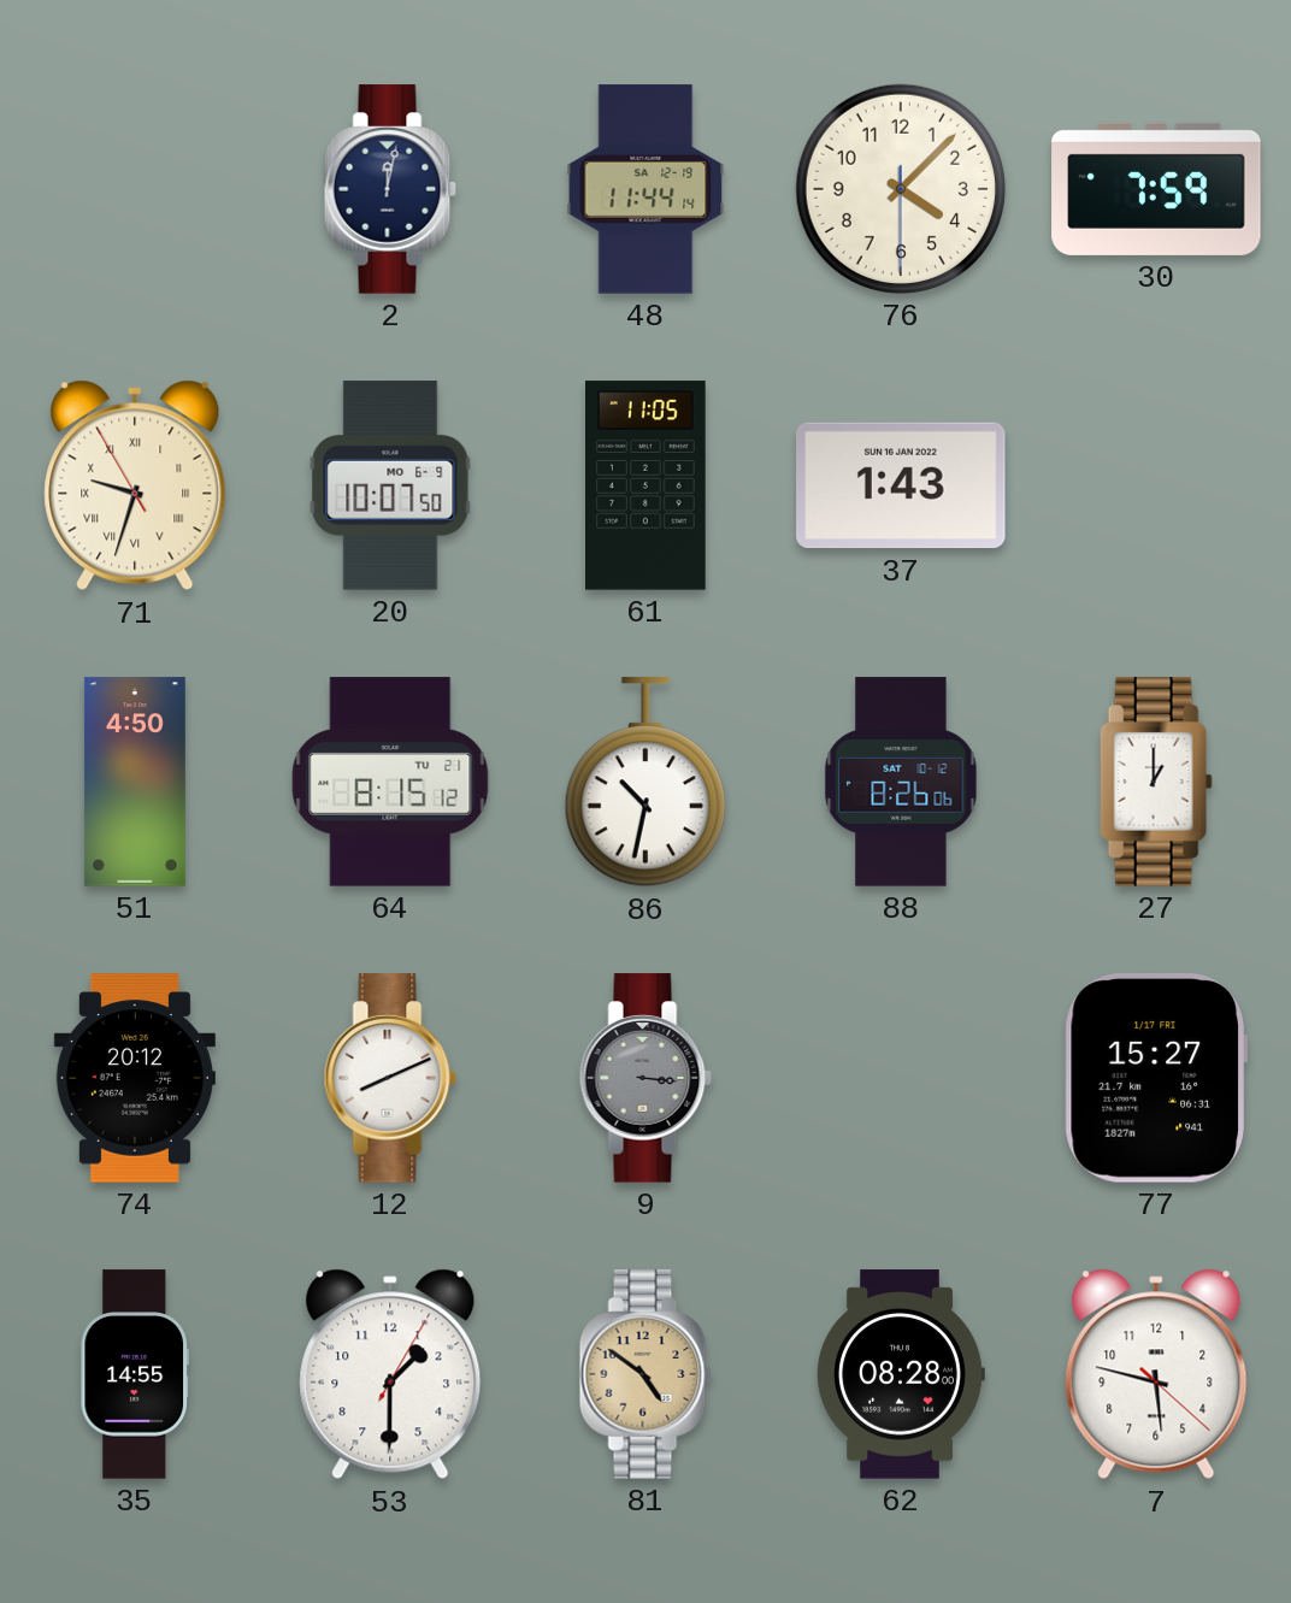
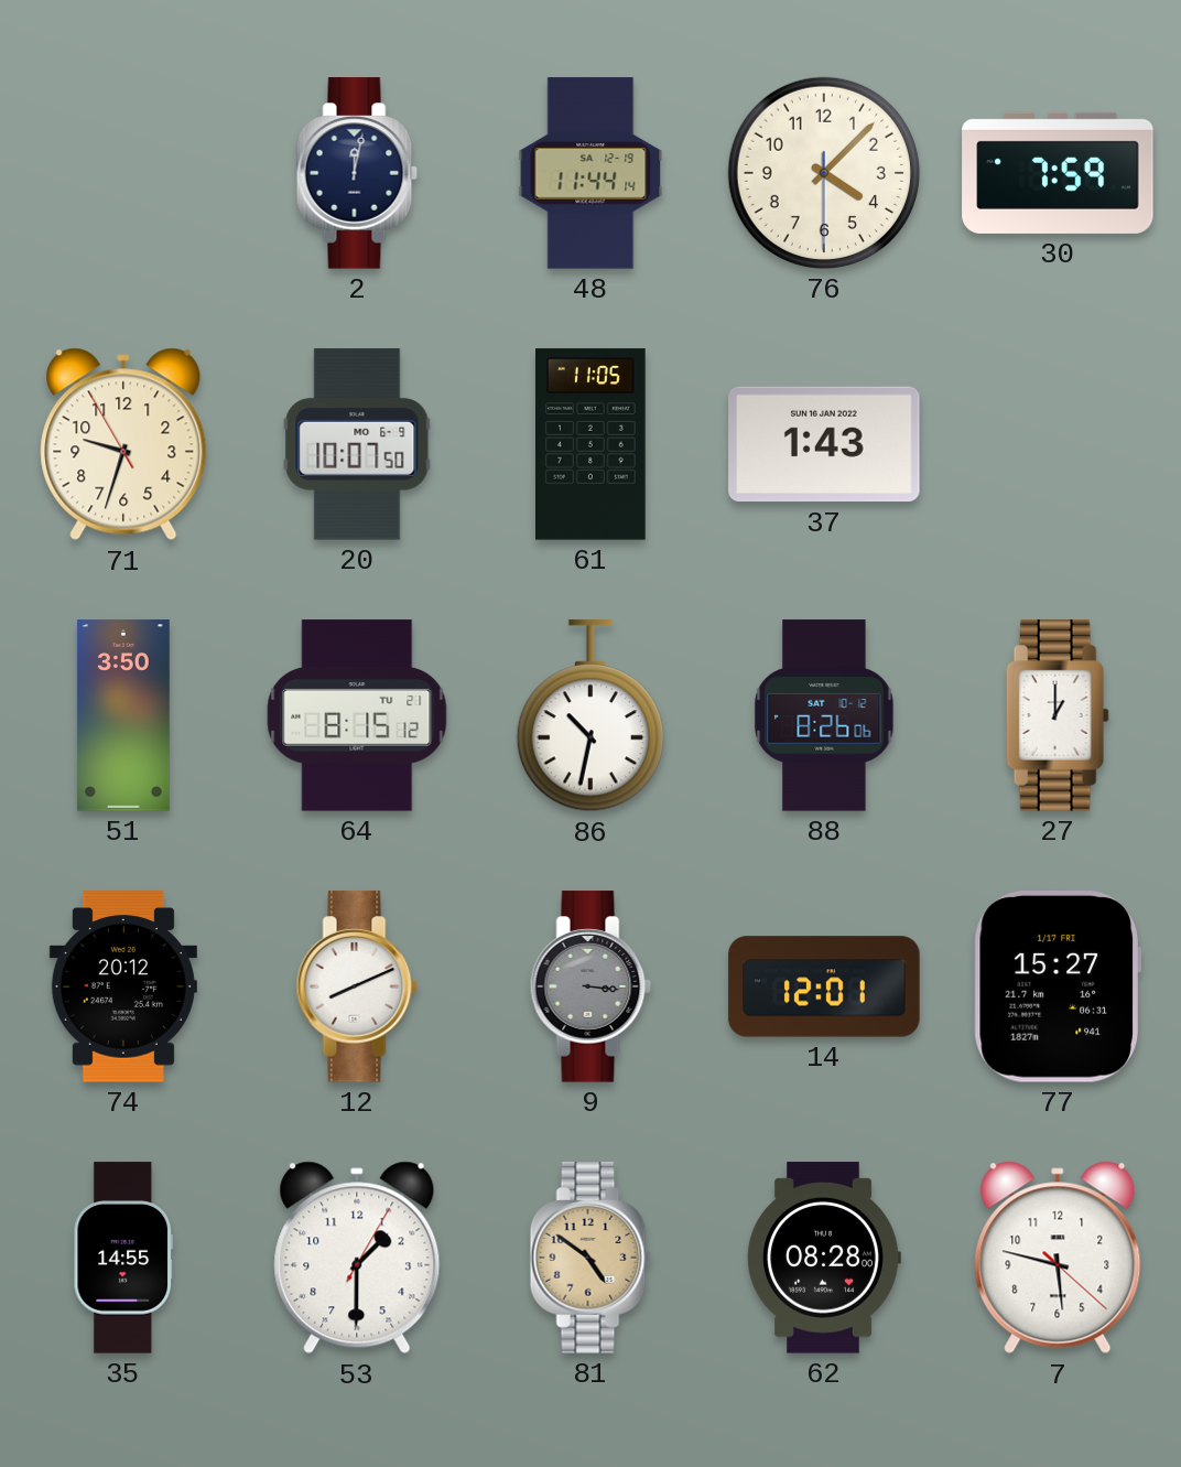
71 numerals: Roman -> Arabic
51: 4:50 -> 3:50
14: none -> 12:01
